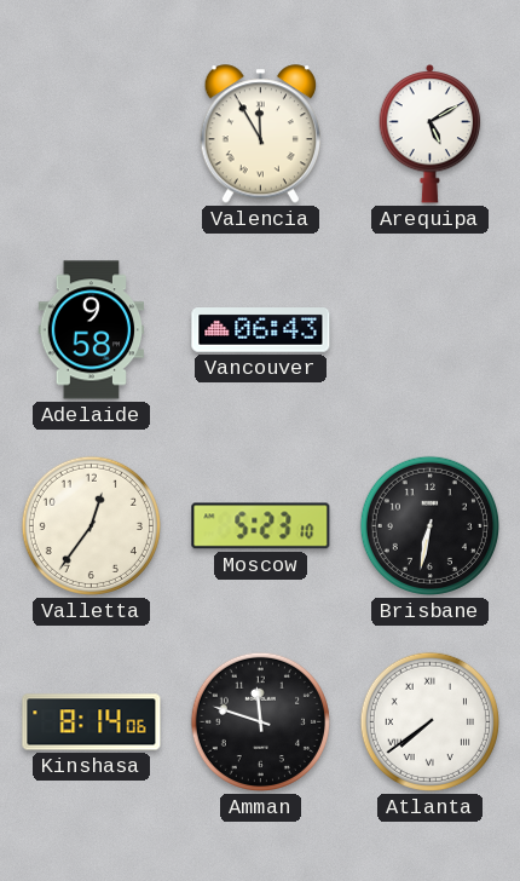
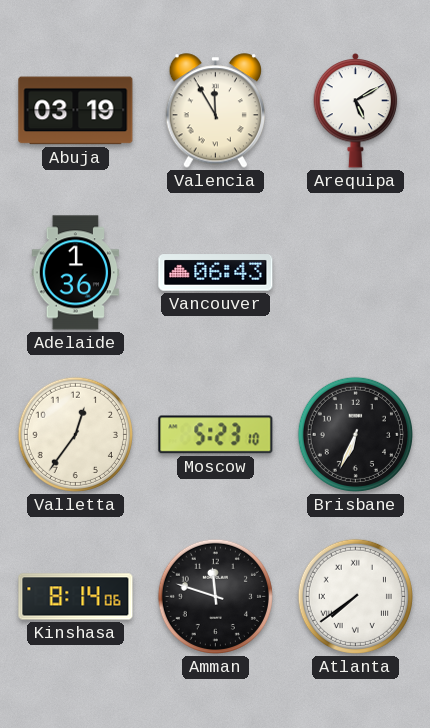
Abuja: none -> 03:19
Adelaide: 9:58 -> 1:36
Brisbane: 6:32 -> 6:34
